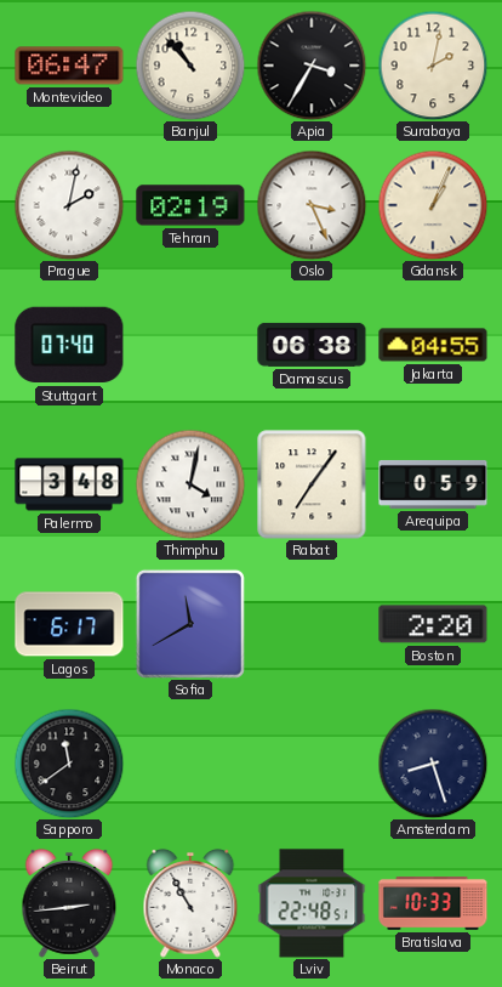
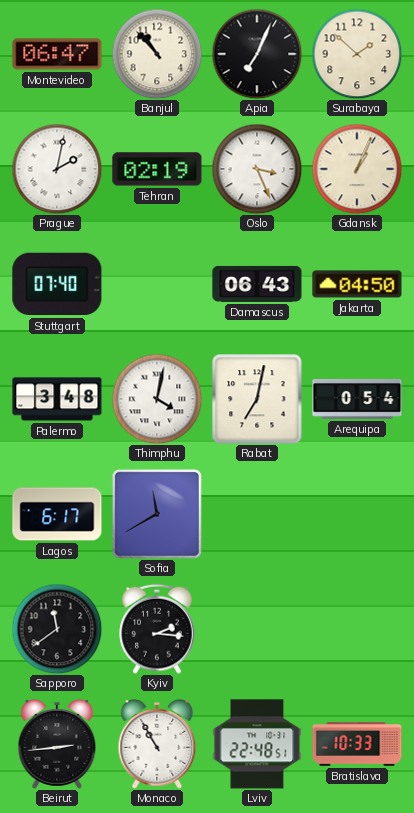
Apia: 3:35 -> 7:04
Surabaya: 2:02 -> 1:52
Damascus: 06:38 -> 06:43
Jakarta: 04:55 -> 04:50
Rabat: 7:06 -> 7:02
Arequipa: 0:59 -> 0:54
Boston: 2:20 -> none
Kyiv: none -> 2:16
Amsterdam: 8:27 -> none
